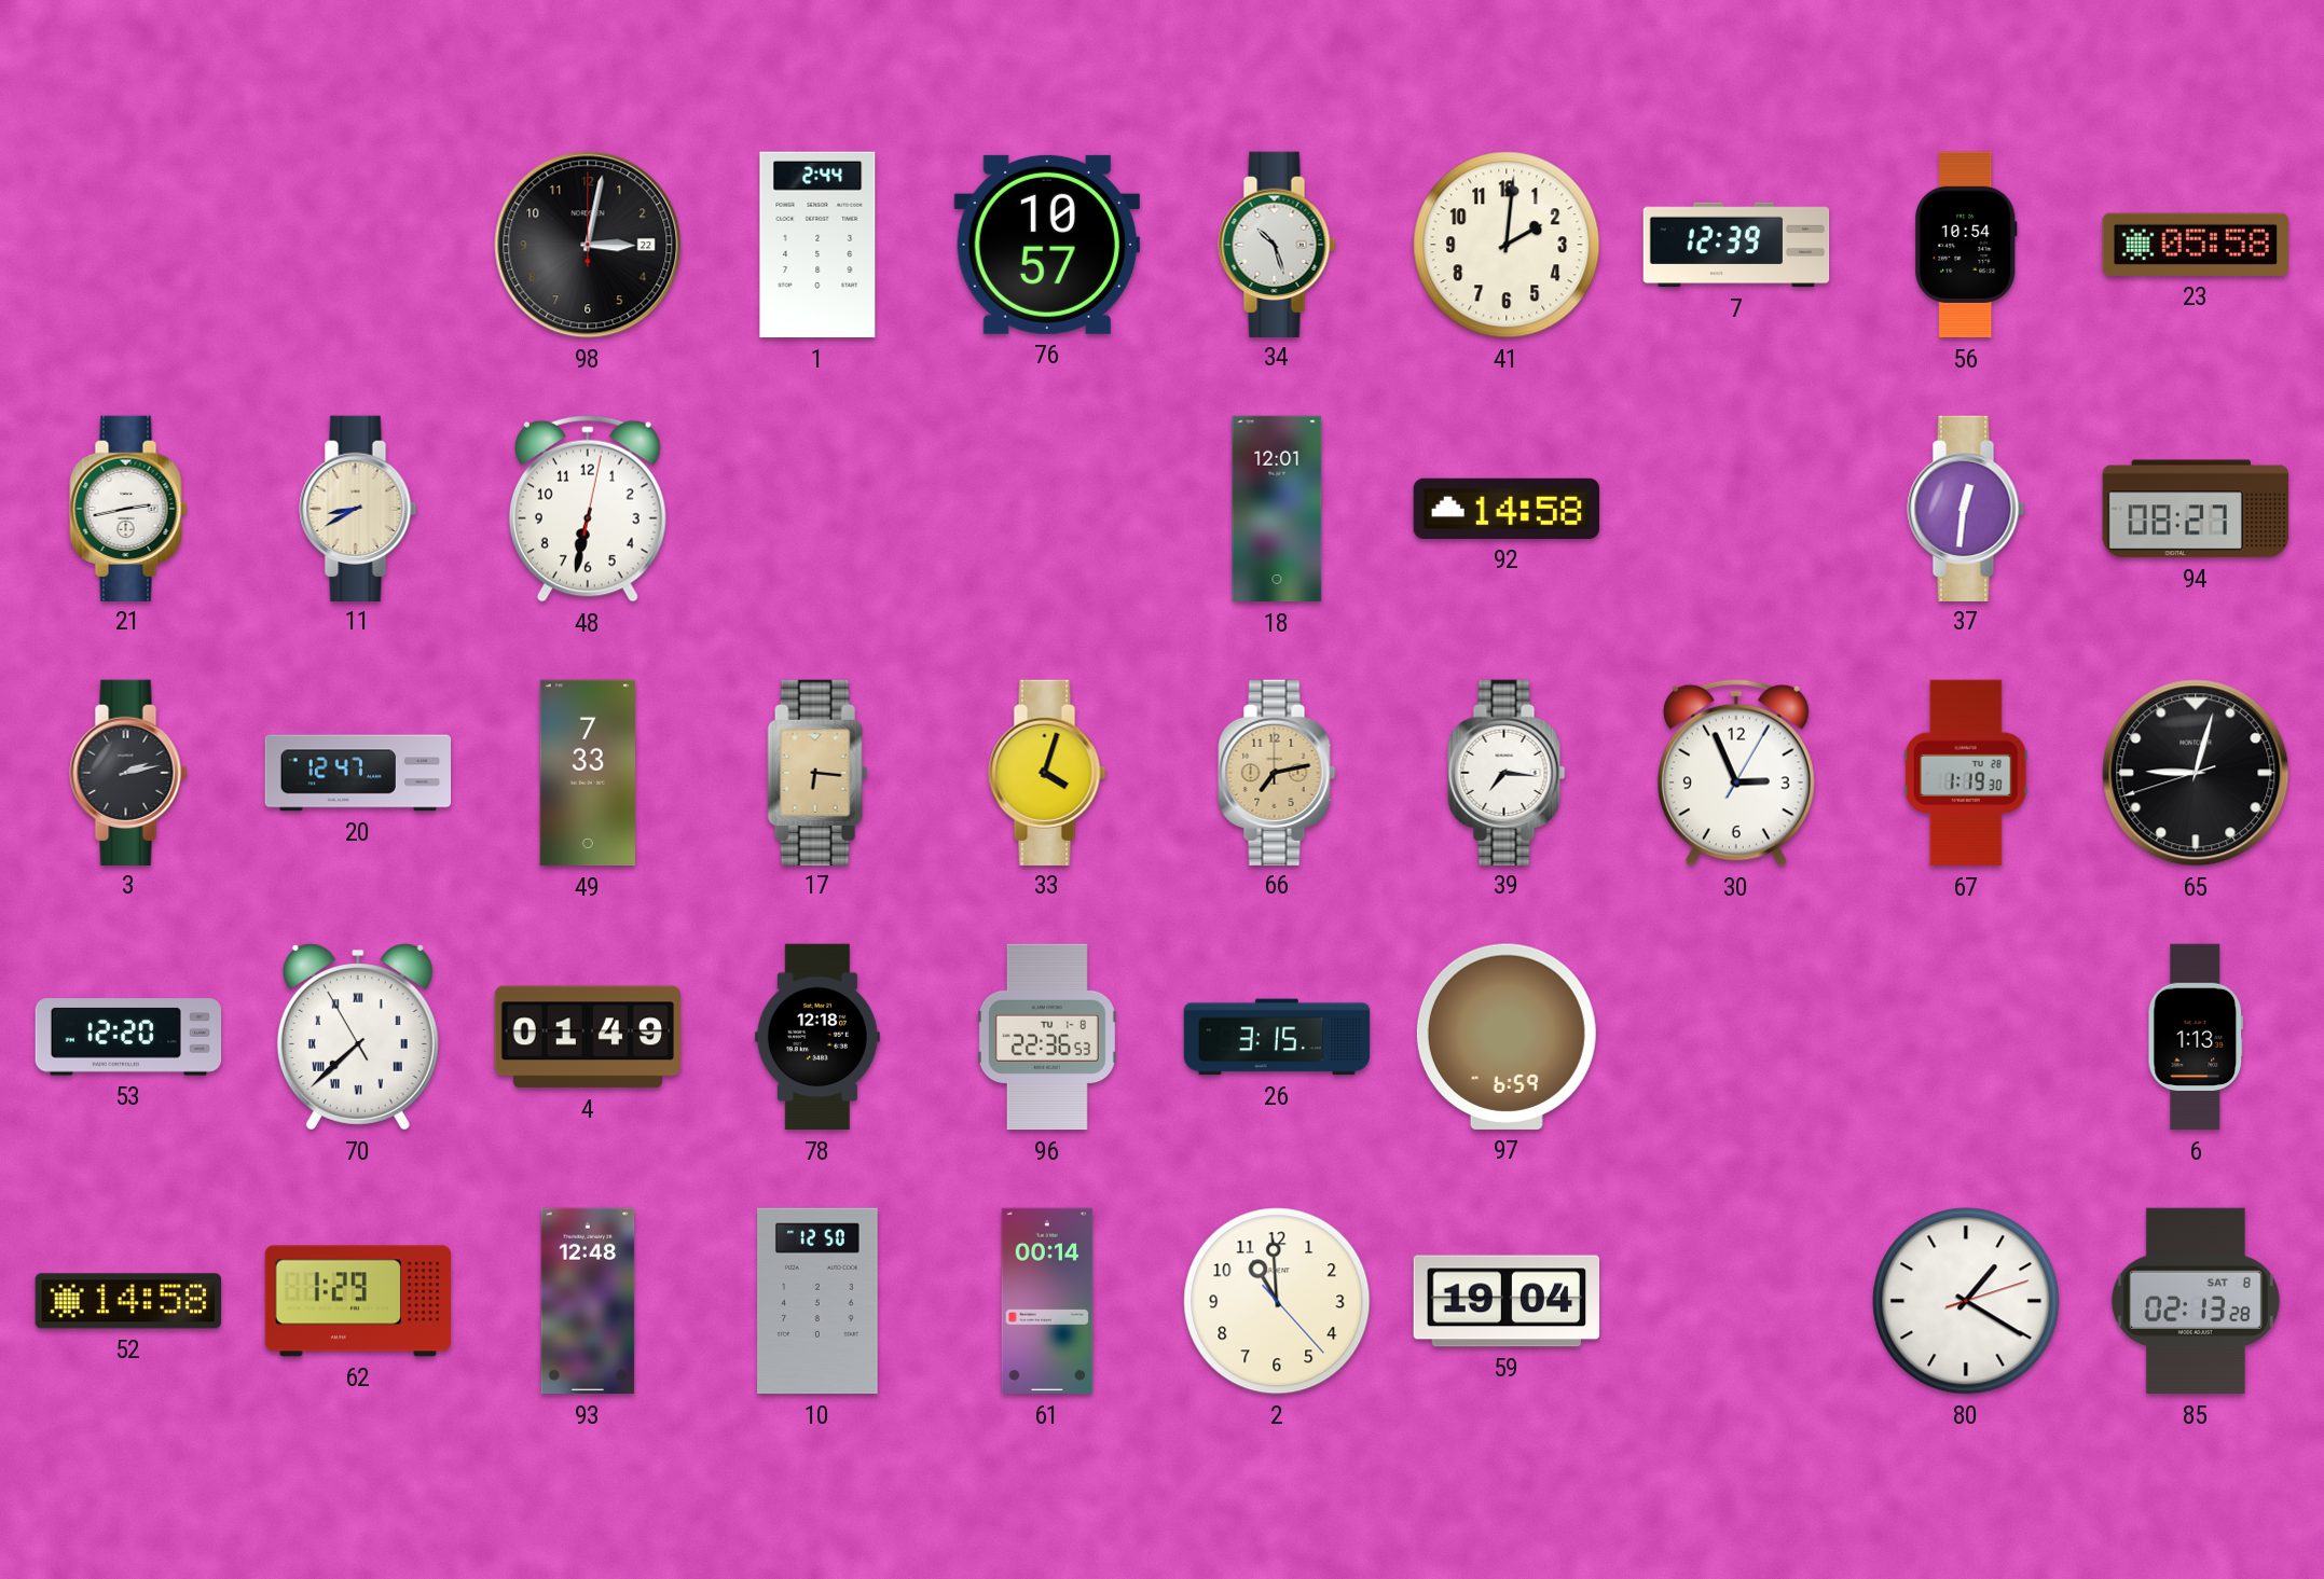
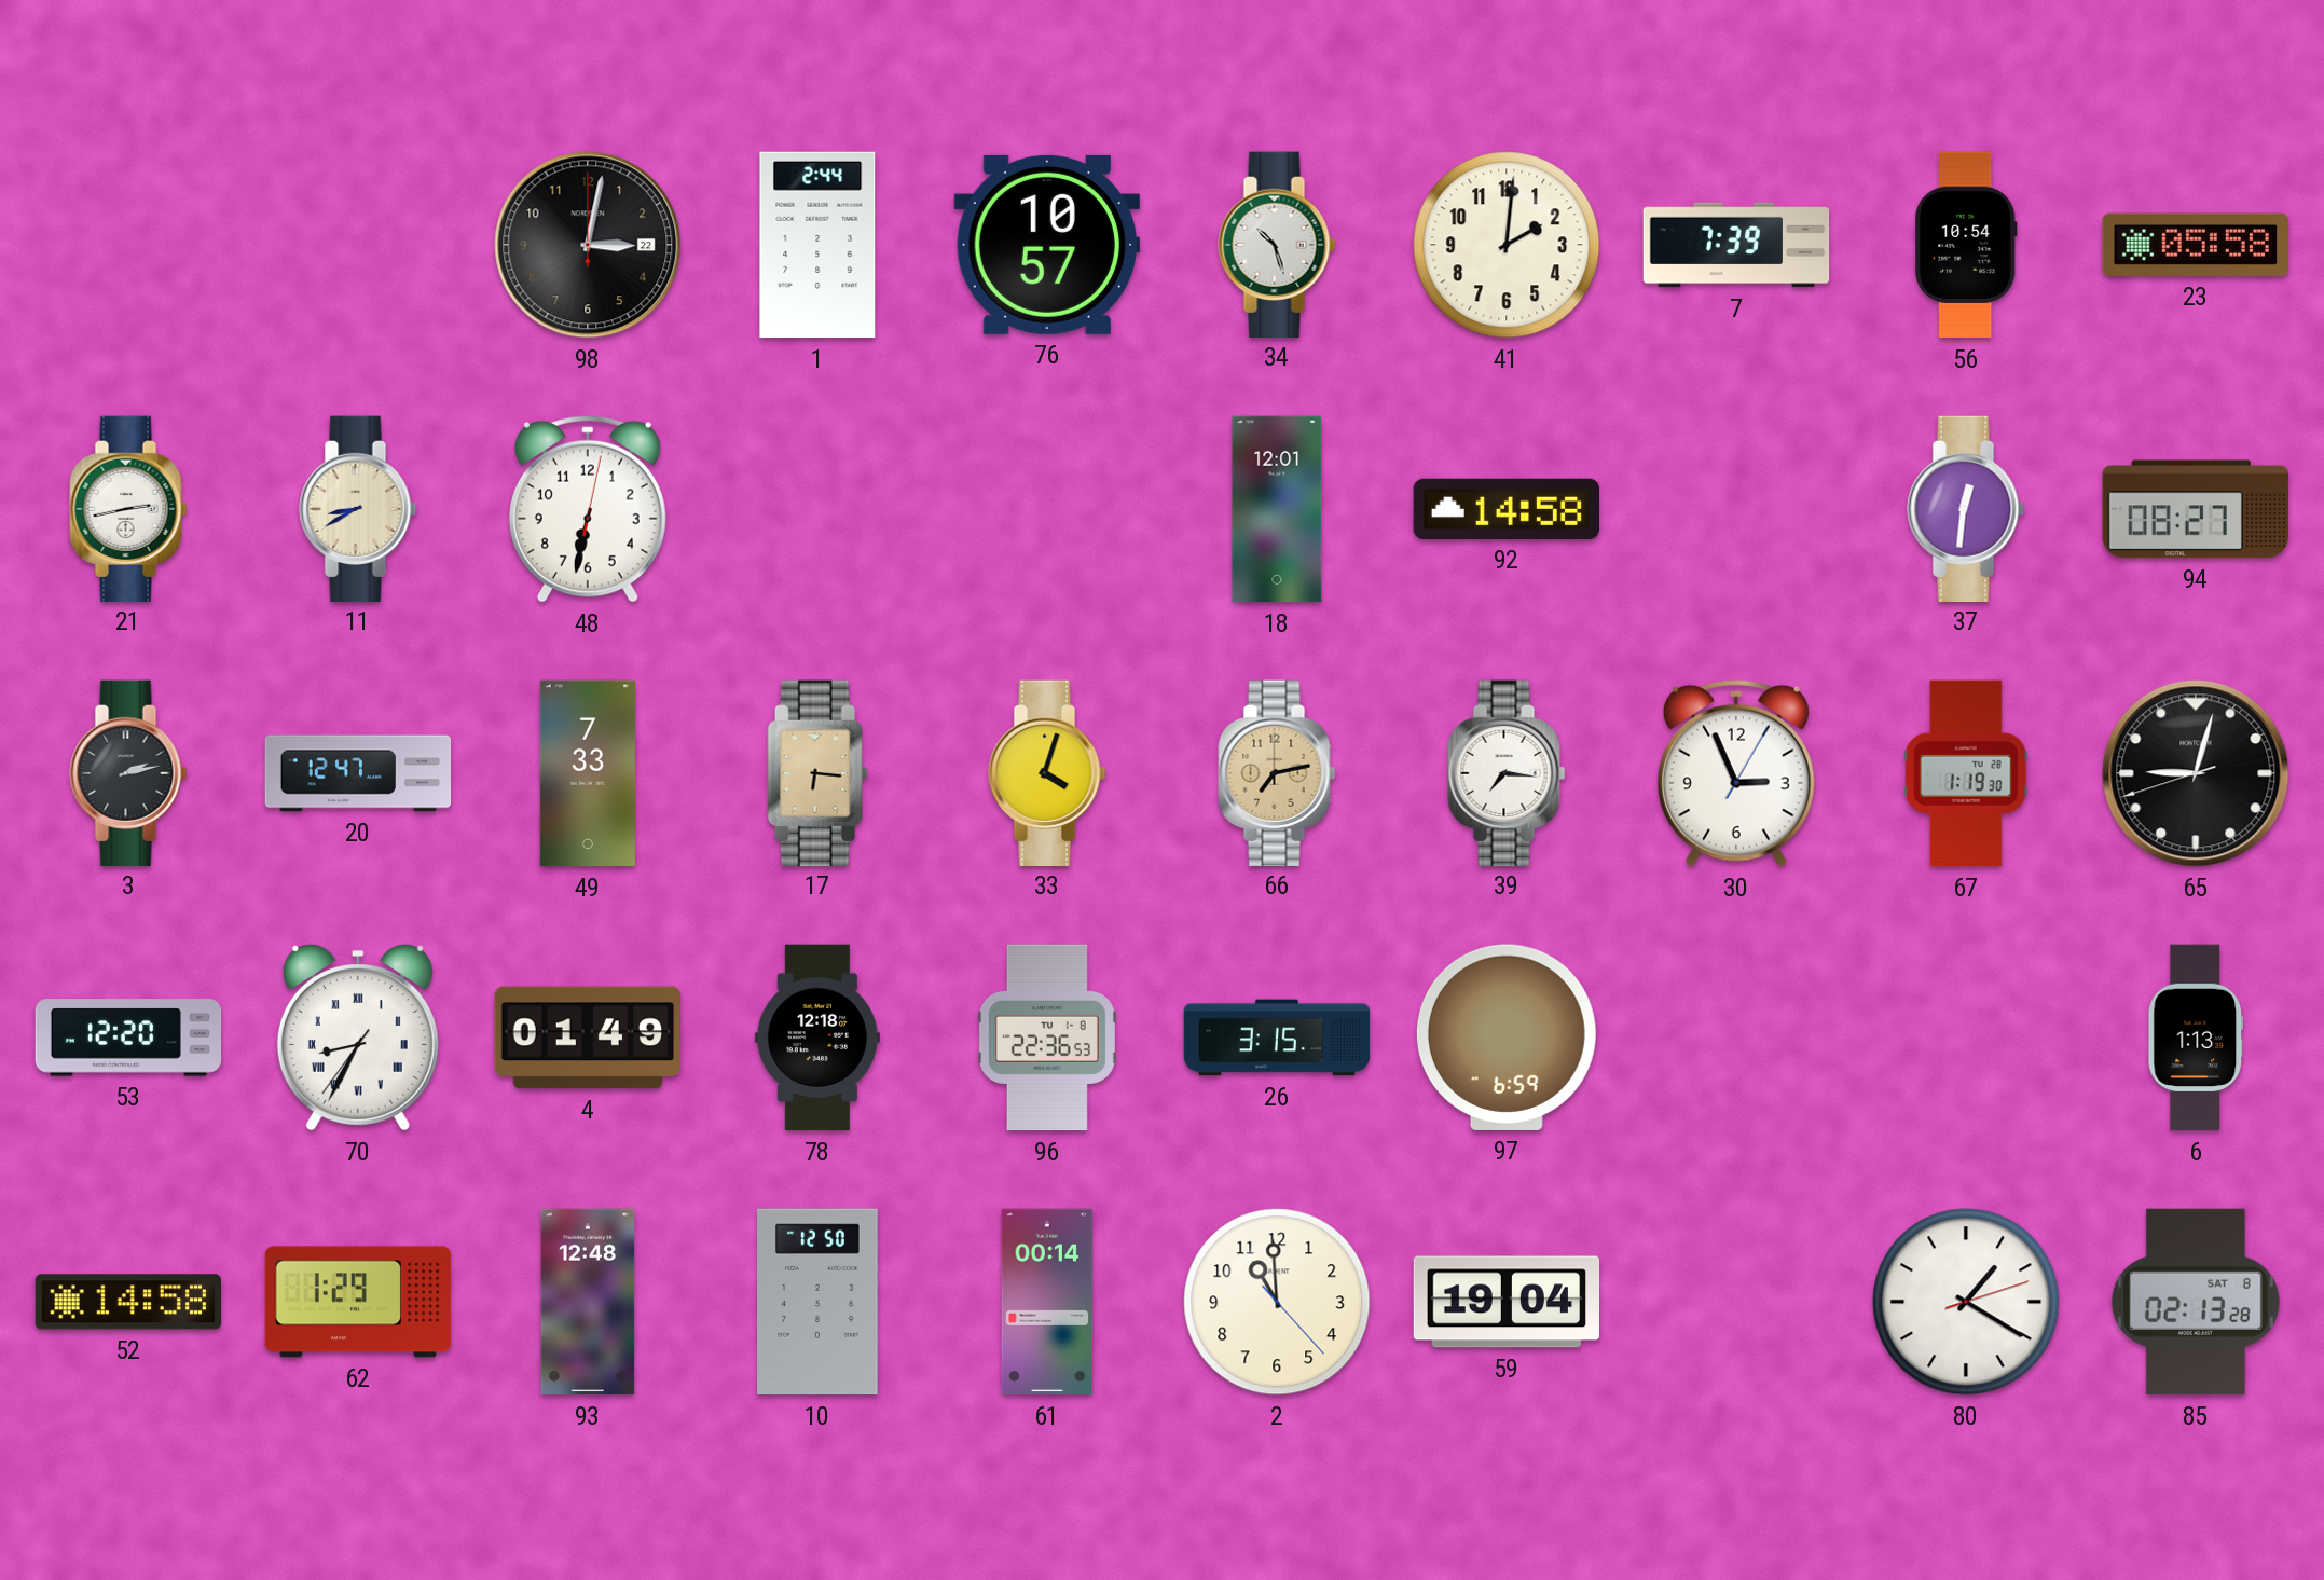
7: 12:39 -> 7:39
70: 7:37 -> 8:34
